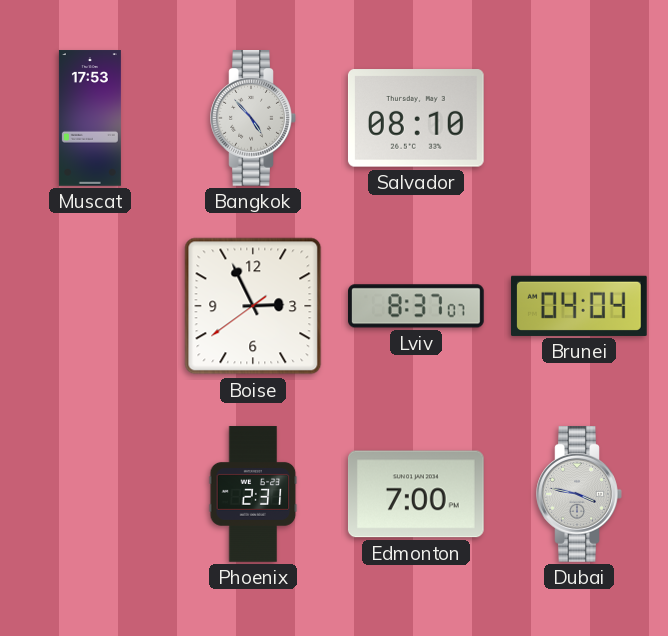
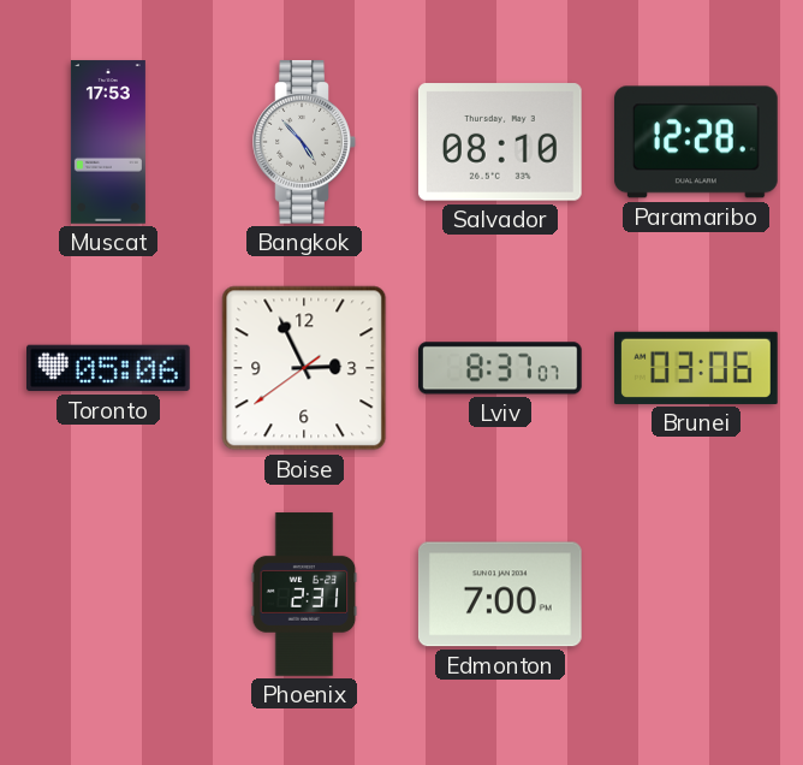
Paramaribo: none -> 12:28
Toronto: none -> 05:06
Brunei: 04:04 -> 03:06
Dubai: 3:47 -> none
